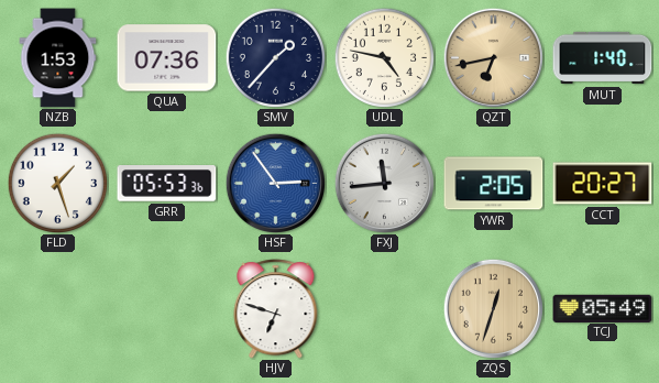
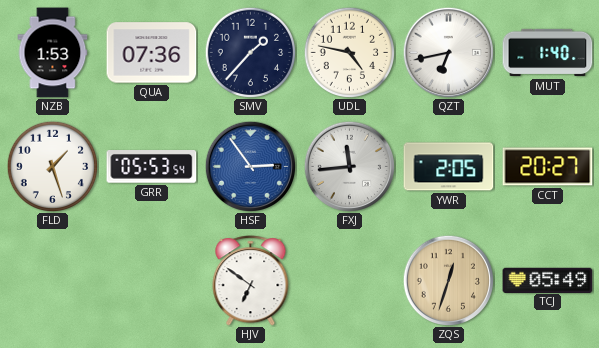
QZT dial: champagne -> white
GRR: 05:53:36 -> 05:53:54
HJV: 6:48 -> 6:51
